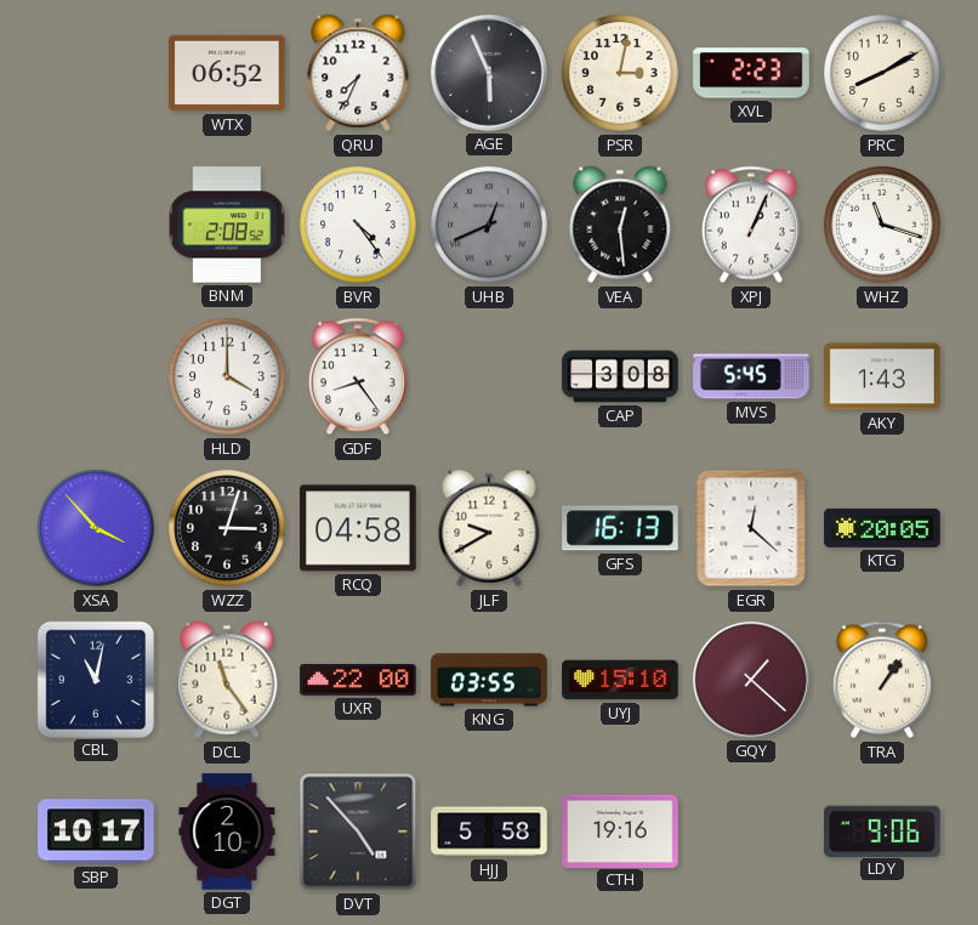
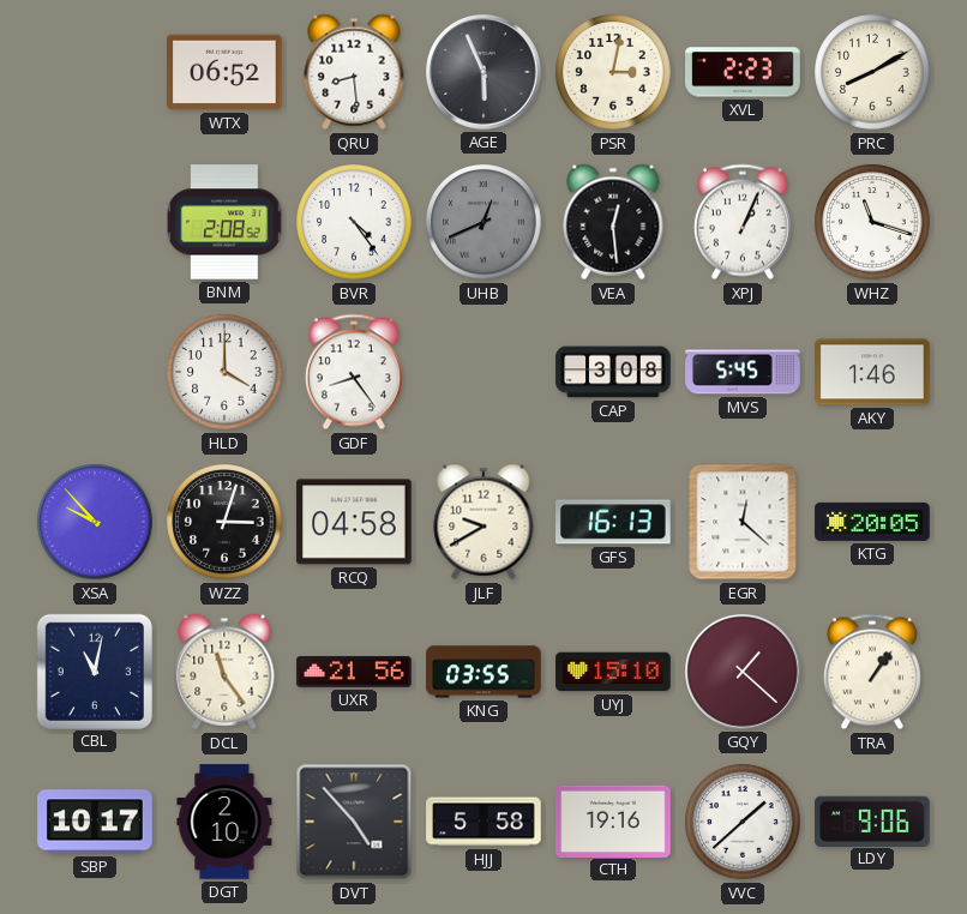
QRU: 7:34 -> 8:29
AKY: 1:43 -> 1:46
XSA: 3:53 -> 9:53
UXR: 22:00 -> 21:56
VVC: none -> 1:38
